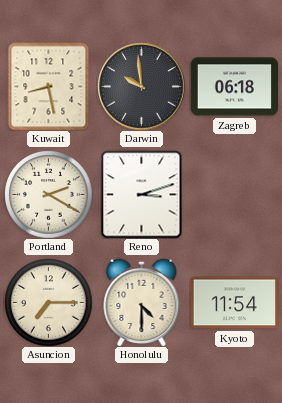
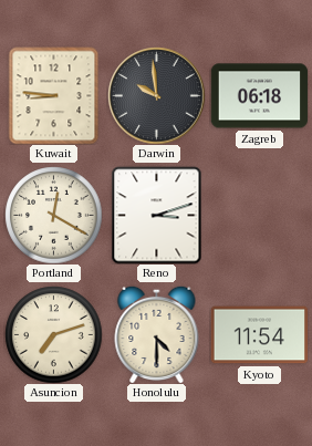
Kuwait: 8:28 -> 8:46
Portland: 2:20 -> 12:20
Asuncion: 7:15 -> 7:12
